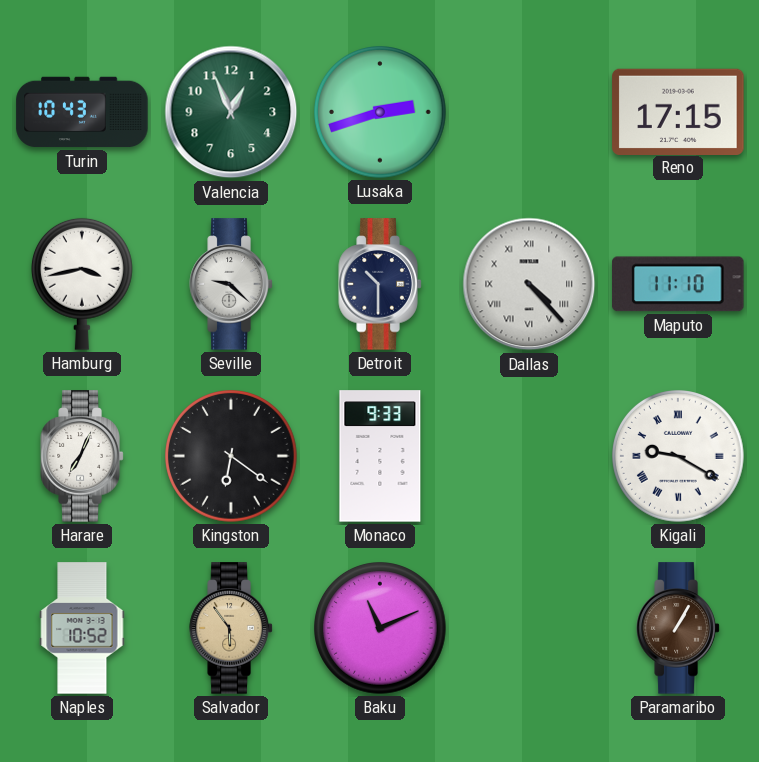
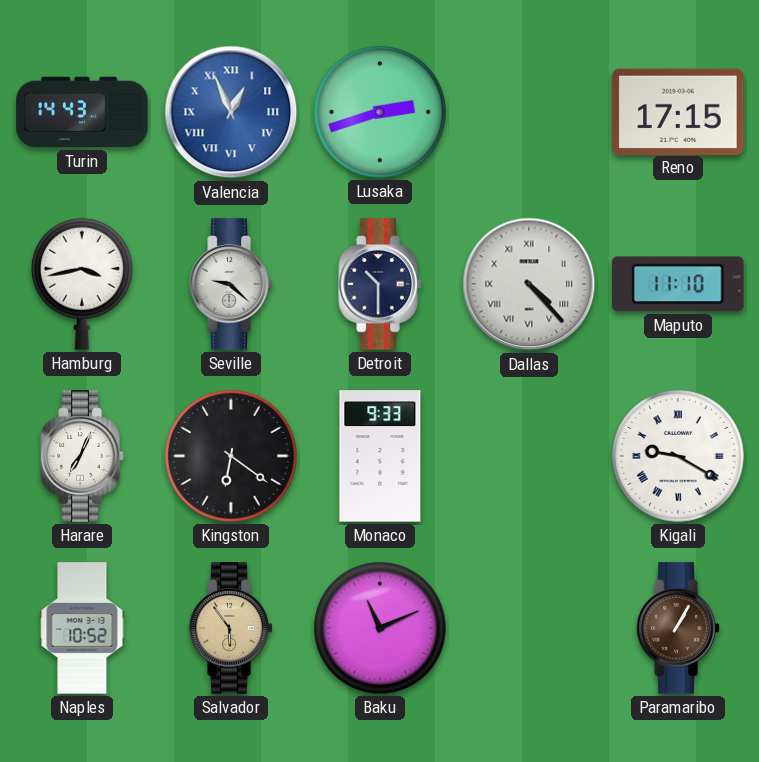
Turin: 10:43 -> 14:43
Valencia dial: green -> blue
Valencia numerals: Arabic -> Roman
